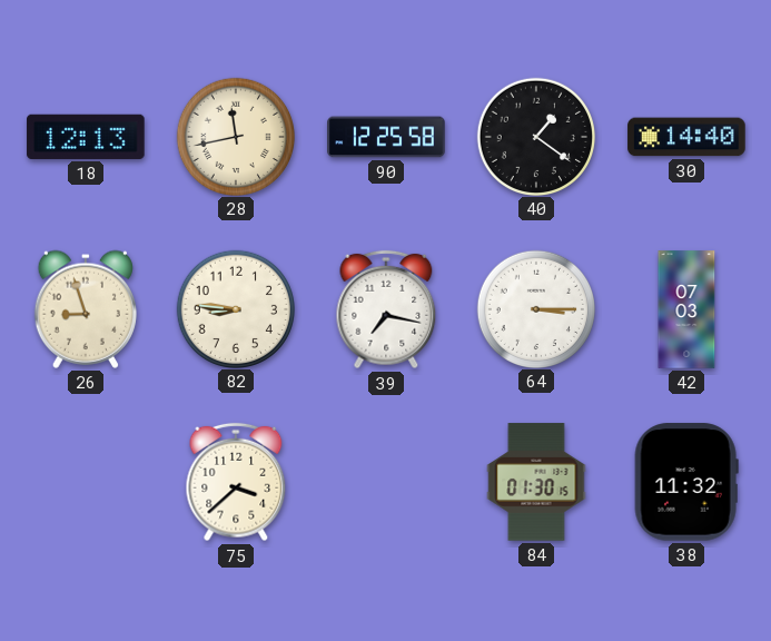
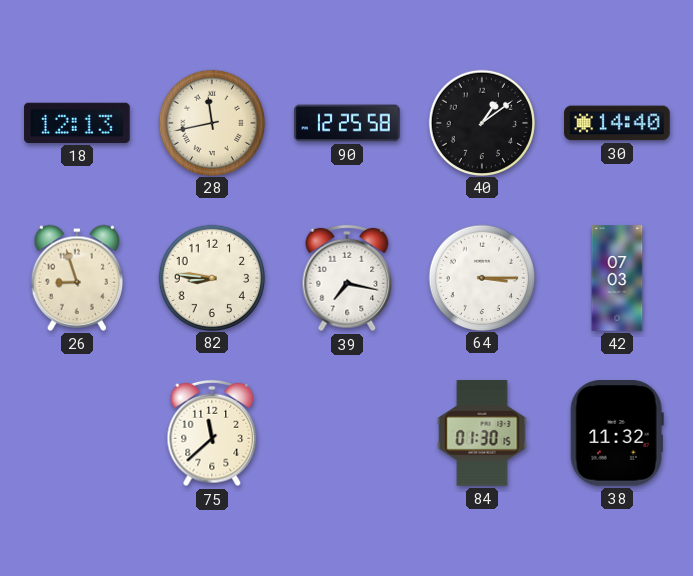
40: 1:21 -> 1:09
75: 3:38 -> 11:38
